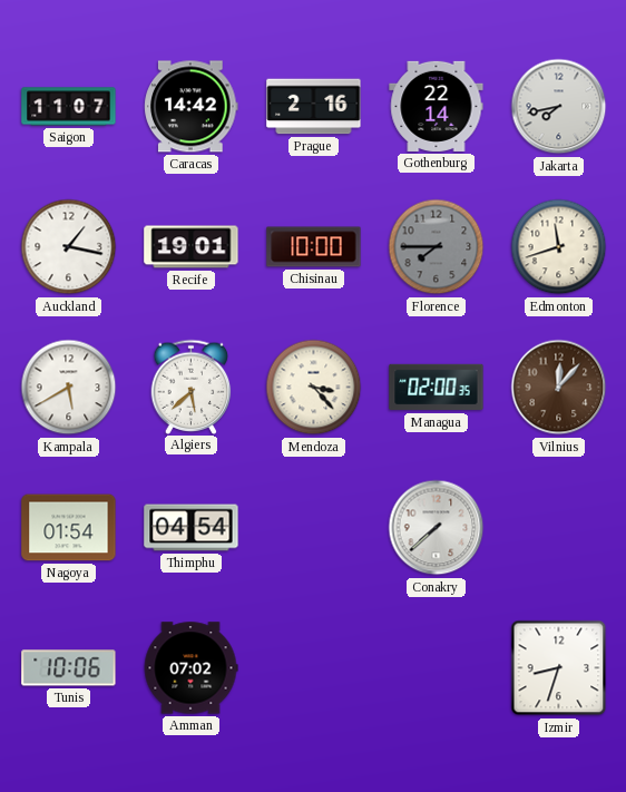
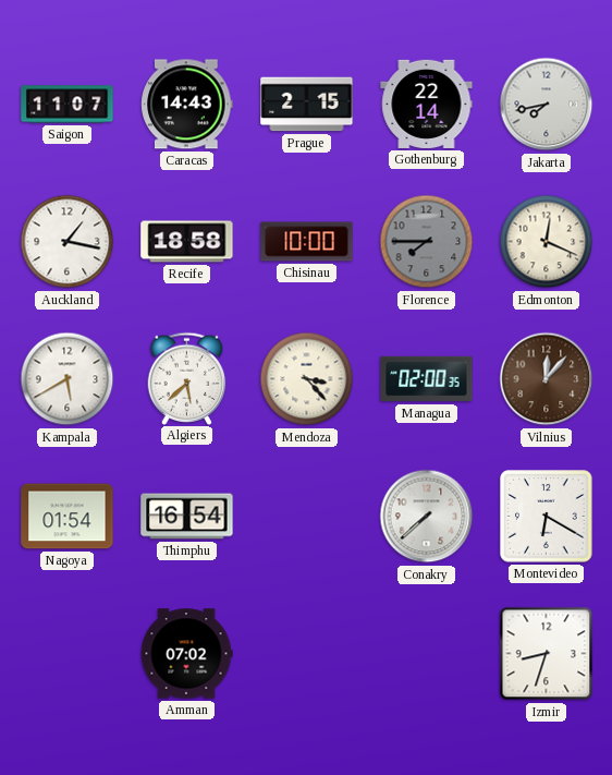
Caracas: 14:42 -> 14:43
Prague: 2:16 -> 2:15
Recife: 19:01 -> 18:58
Edmonton: 11:42 -> 12:19
Thimphu: 04:54 -> 16:54
Montevideo: none -> 6:20
Tunis: 10:06 -> none
